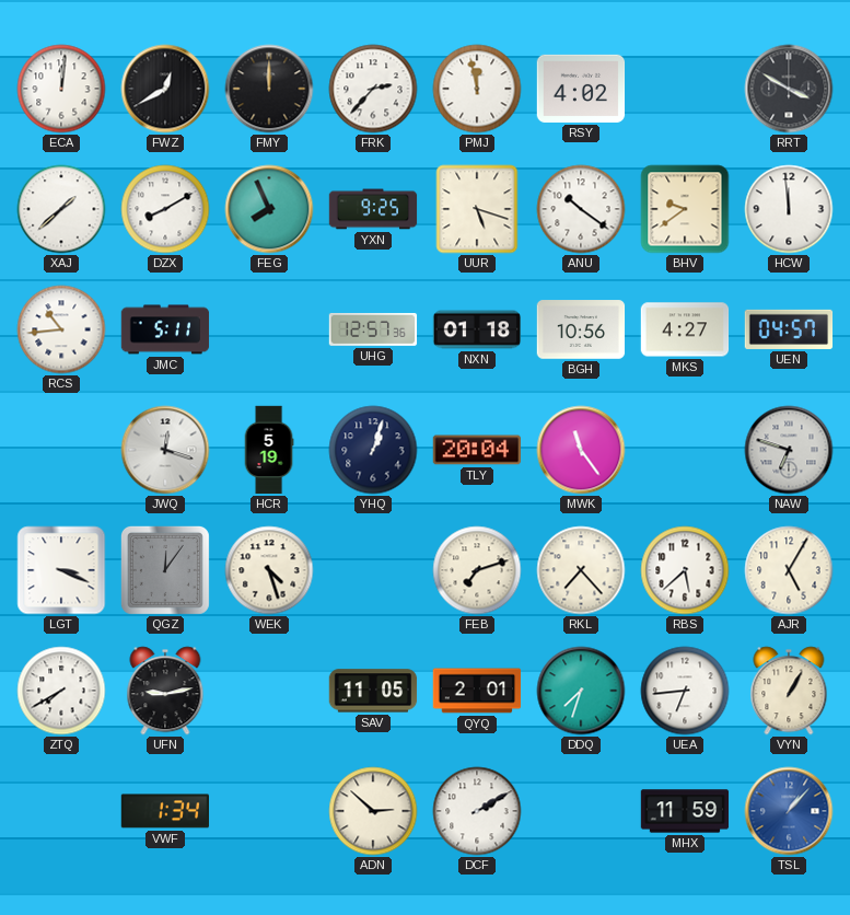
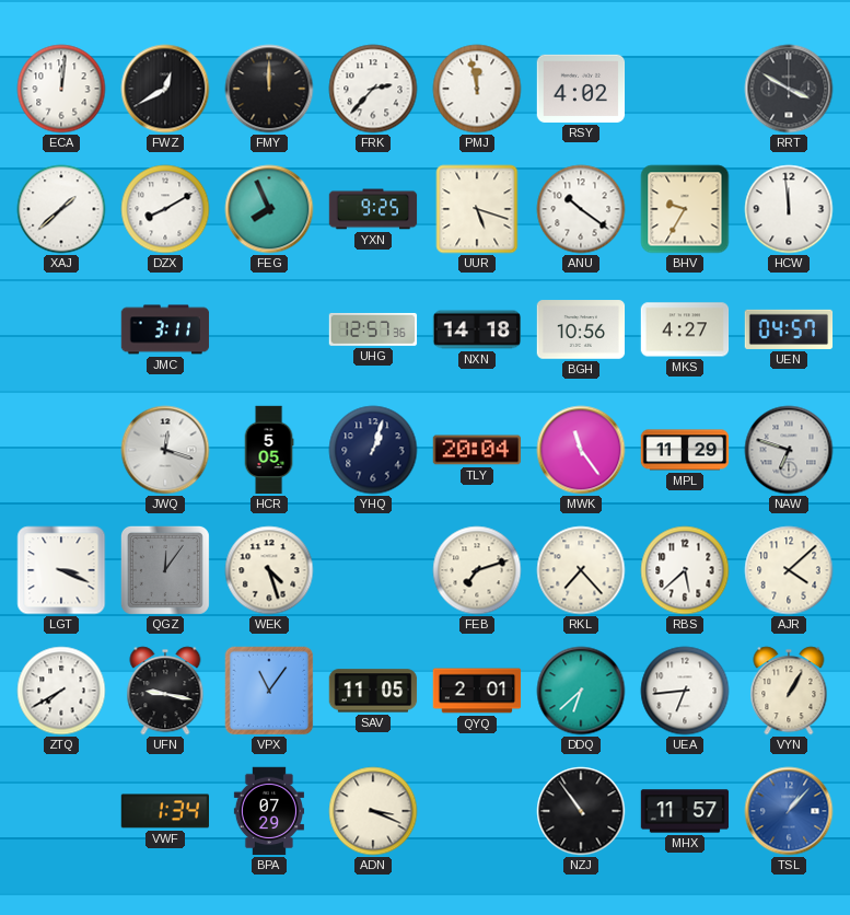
BHV: 9:39 -> 9:35
RCS: 10:44 -> none
JMC: 5:11 -> 3:11
NXN: 01:18 -> 14:18
HCR: 5:19 -> 5:05
MPL: none -> 11:29
AJR: 5:05 -> 4:08
UFN: 9:13 -> 9:17
VPX: none -> 11:06
DDQ: 7:33 -> 6:38
BPA: none -> 07:29
ADN: 2:52 -> 3:19
DCF: 2:10 -> none
NZJ: none -> 10:54
MHX: 11:59 -> 11:57
